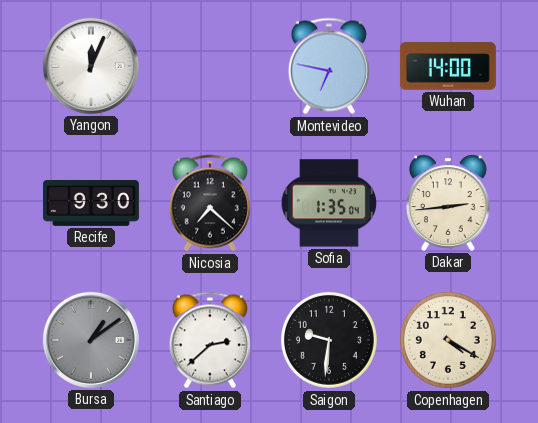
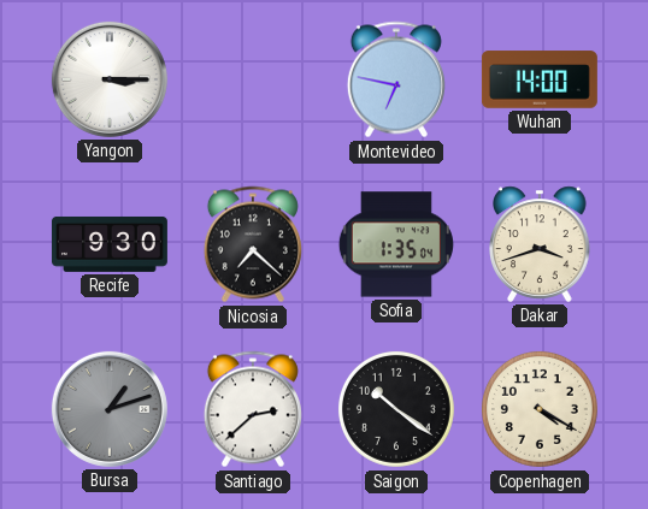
Yangon: 12:04 -> 3:15
Dakar: 2:44 -> 3:42
Bursa: 1:09 -> 1:12
Saigon: 9:31 -> 10:21
